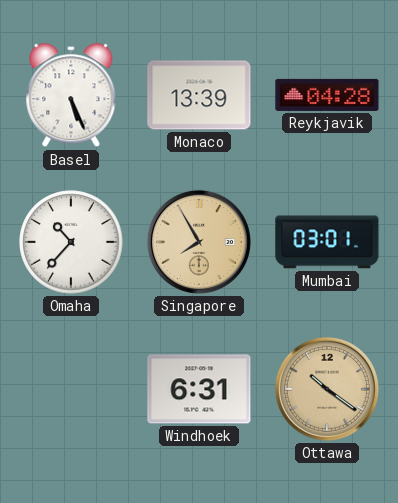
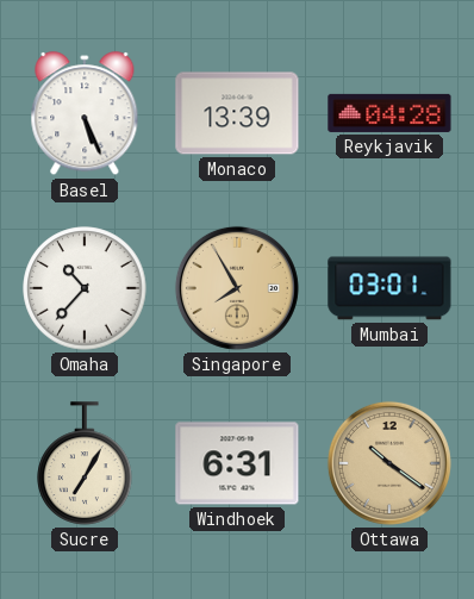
Sucre: none -> 7:05
